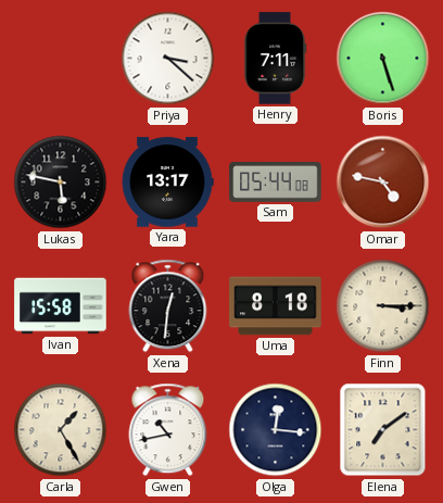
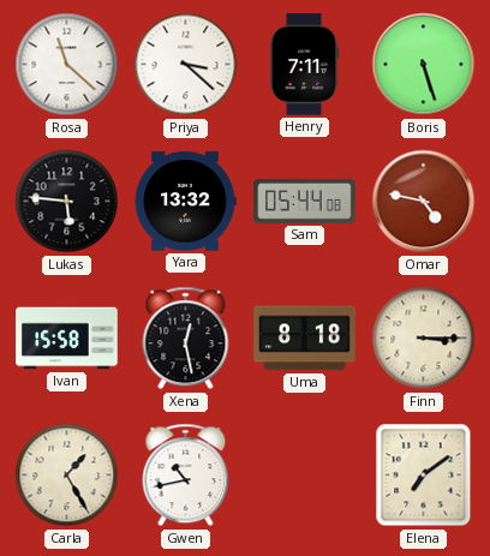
Rosa: none -> 11:22
Lukas: 5:47 -> 5:46
Yara: 13:17 -> 13:32
Xena: 12:31 -> 12:28
Olga: 12:16 -> none
